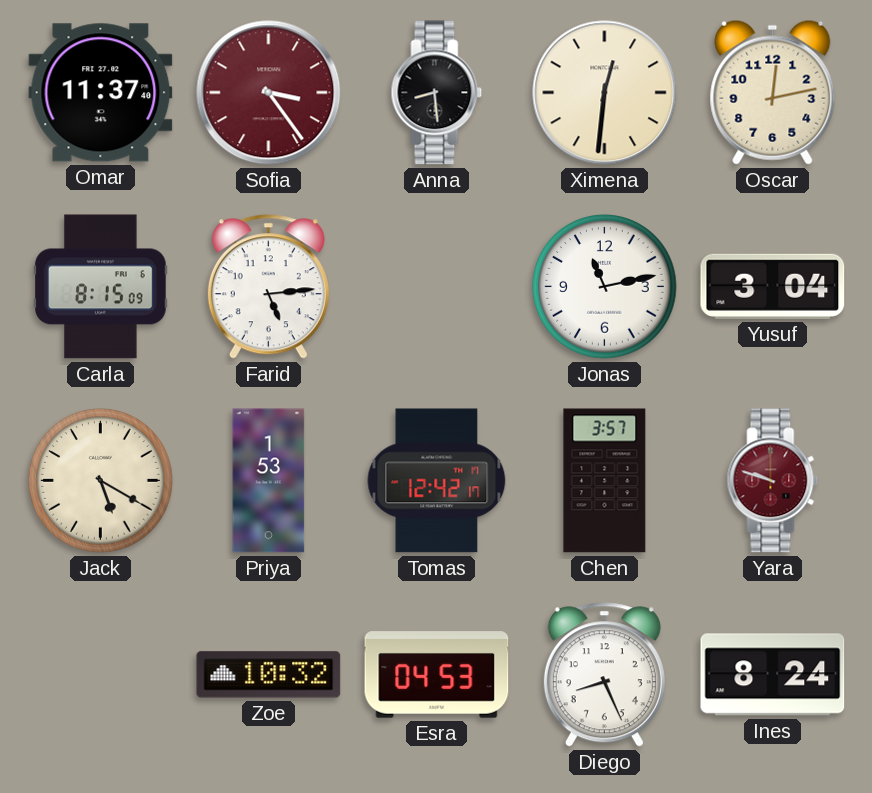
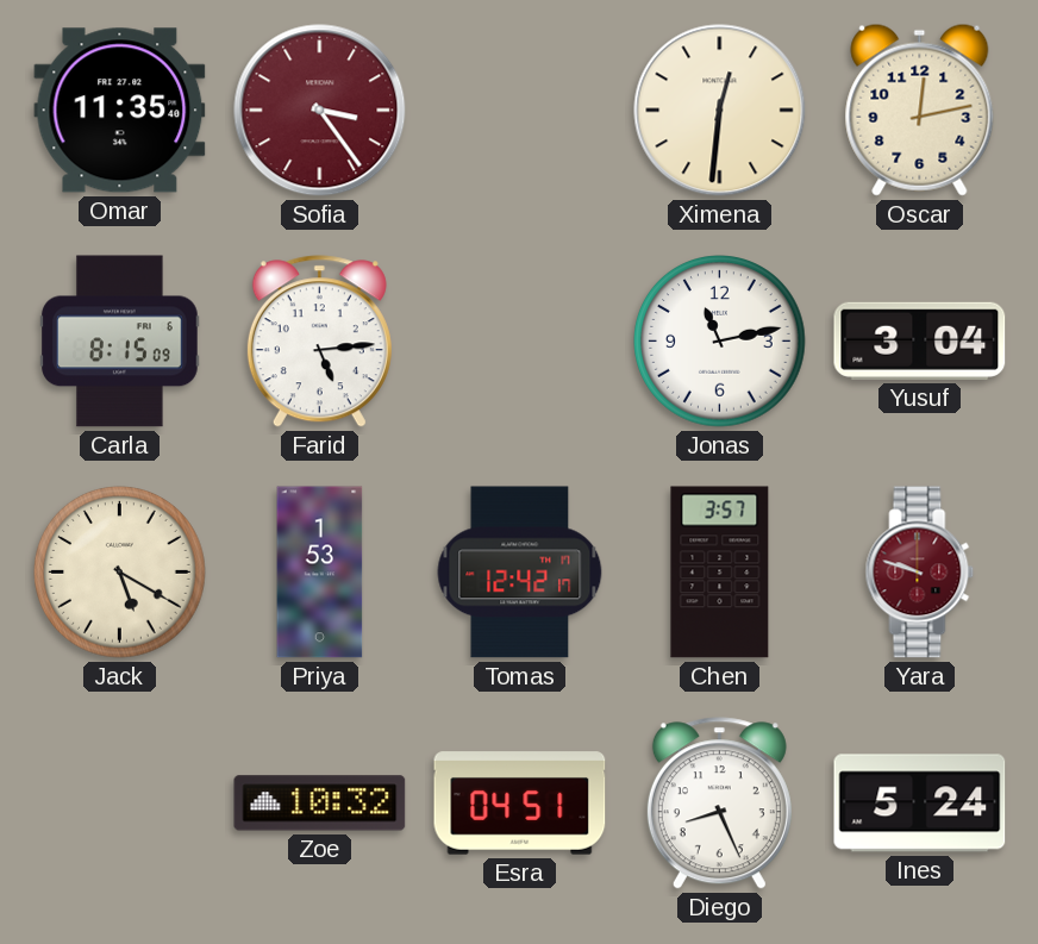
Omar: 11:37 -> 11:35
Anna: 8:29 -> none
Esra: 04:53 -> 04:51
Ines: 8:24 -> 5:24
